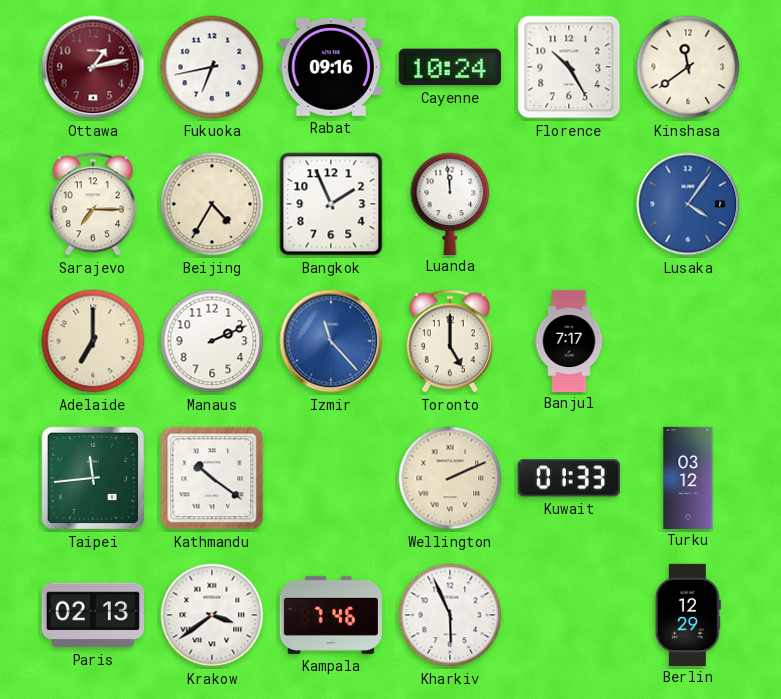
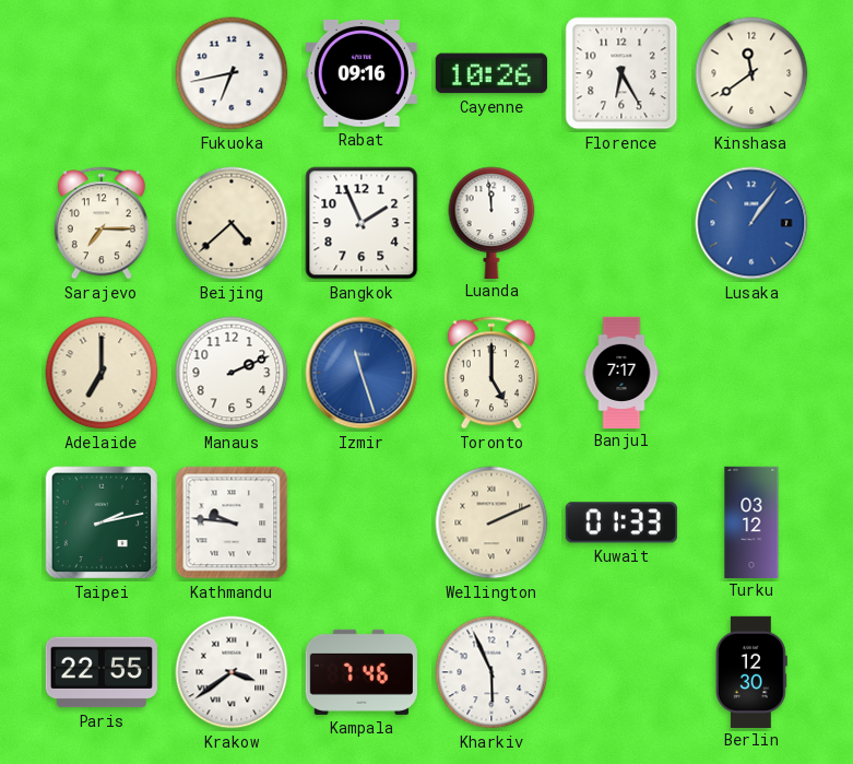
Ottawa: 1:13 -> none
Cayenne: 10:24 -> 10:26
Florence: 10:25 -> 6:25
Beijing: 4:35 -> 4:38
Lusaka: 4:06 -> 1:06
Izmir: 11:23 -> 11:27
Taipei: 11:44 -> 2:13
Kathmandu: 10:21 -> 9:46
Paris: 02:13 -> 22:55
Berlin: 12:29 -> 12:30
